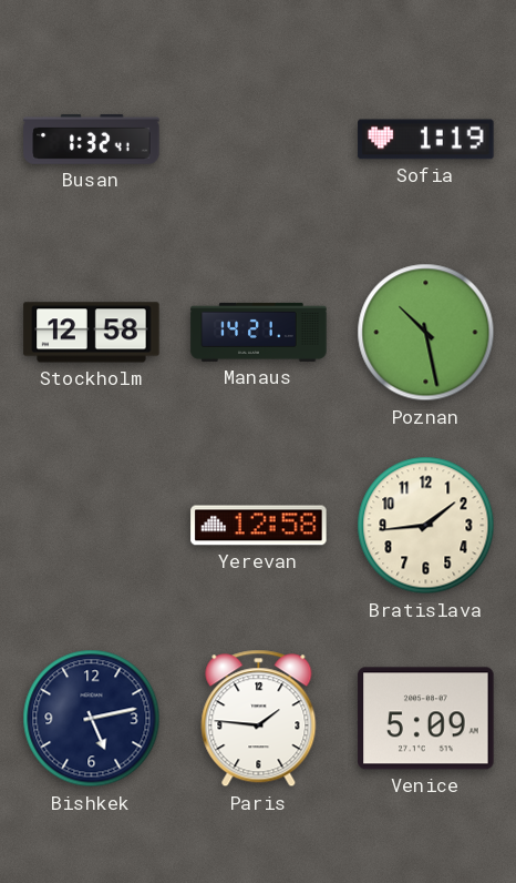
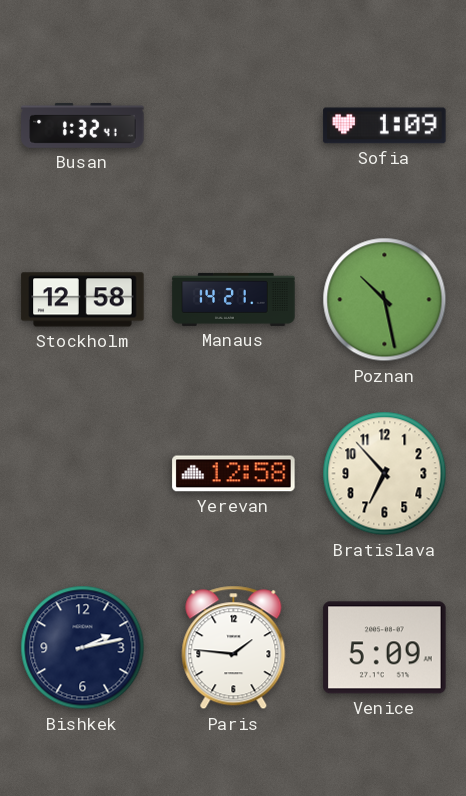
Sofia: 1:19 -> 1:09
Bratislava: 1:44 -> 6:53
Bishkek: 5:13 -> 2:13
